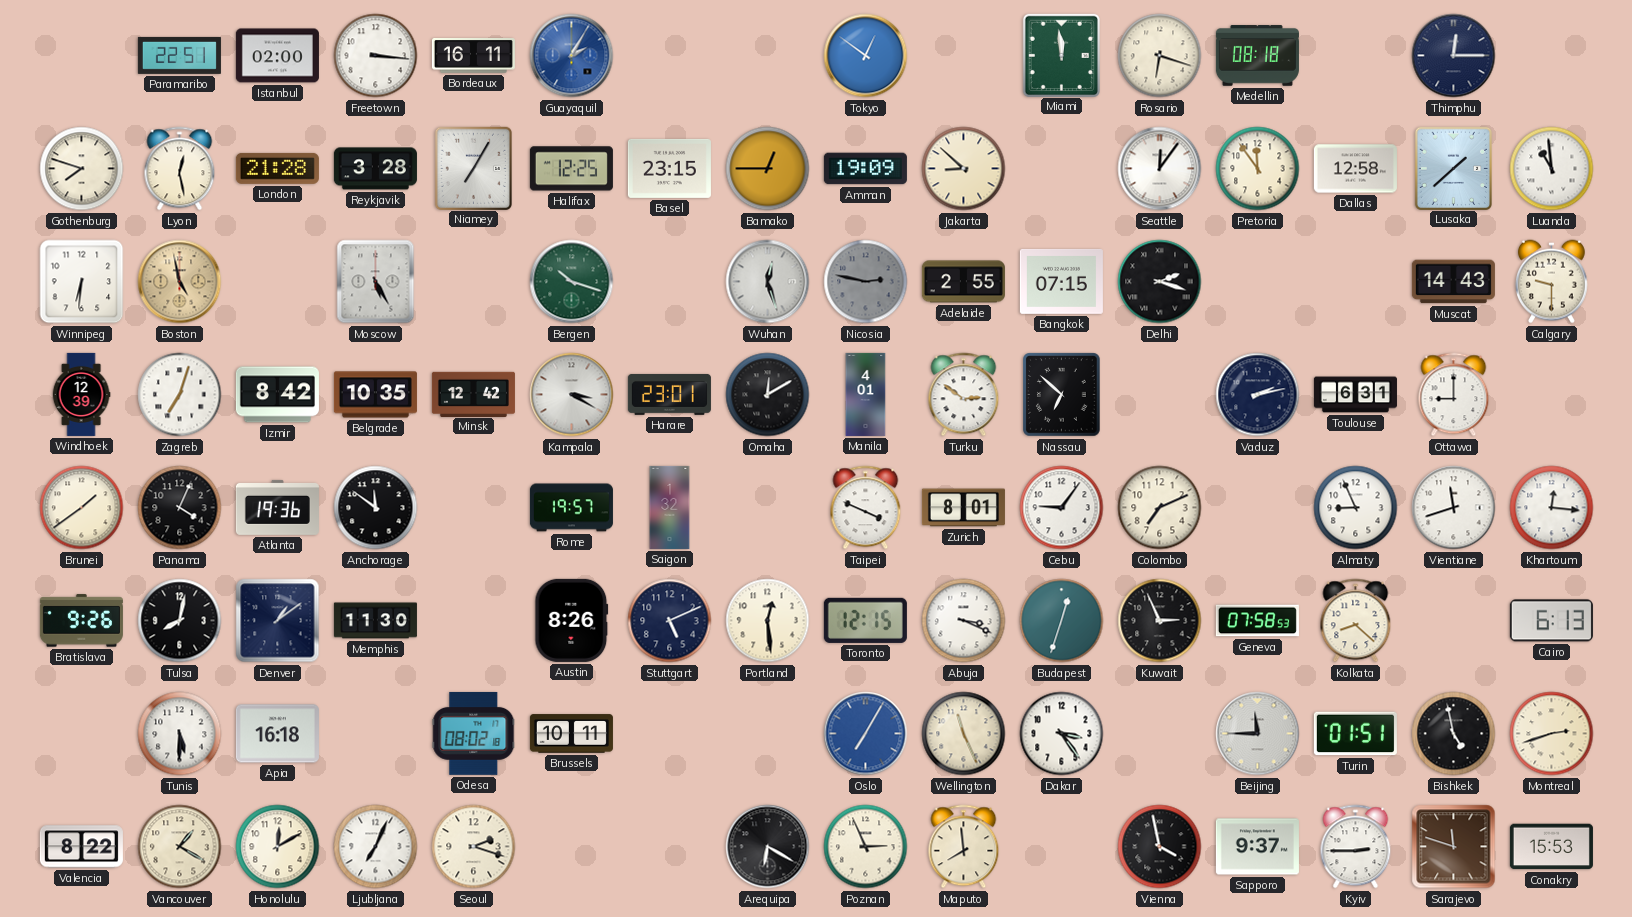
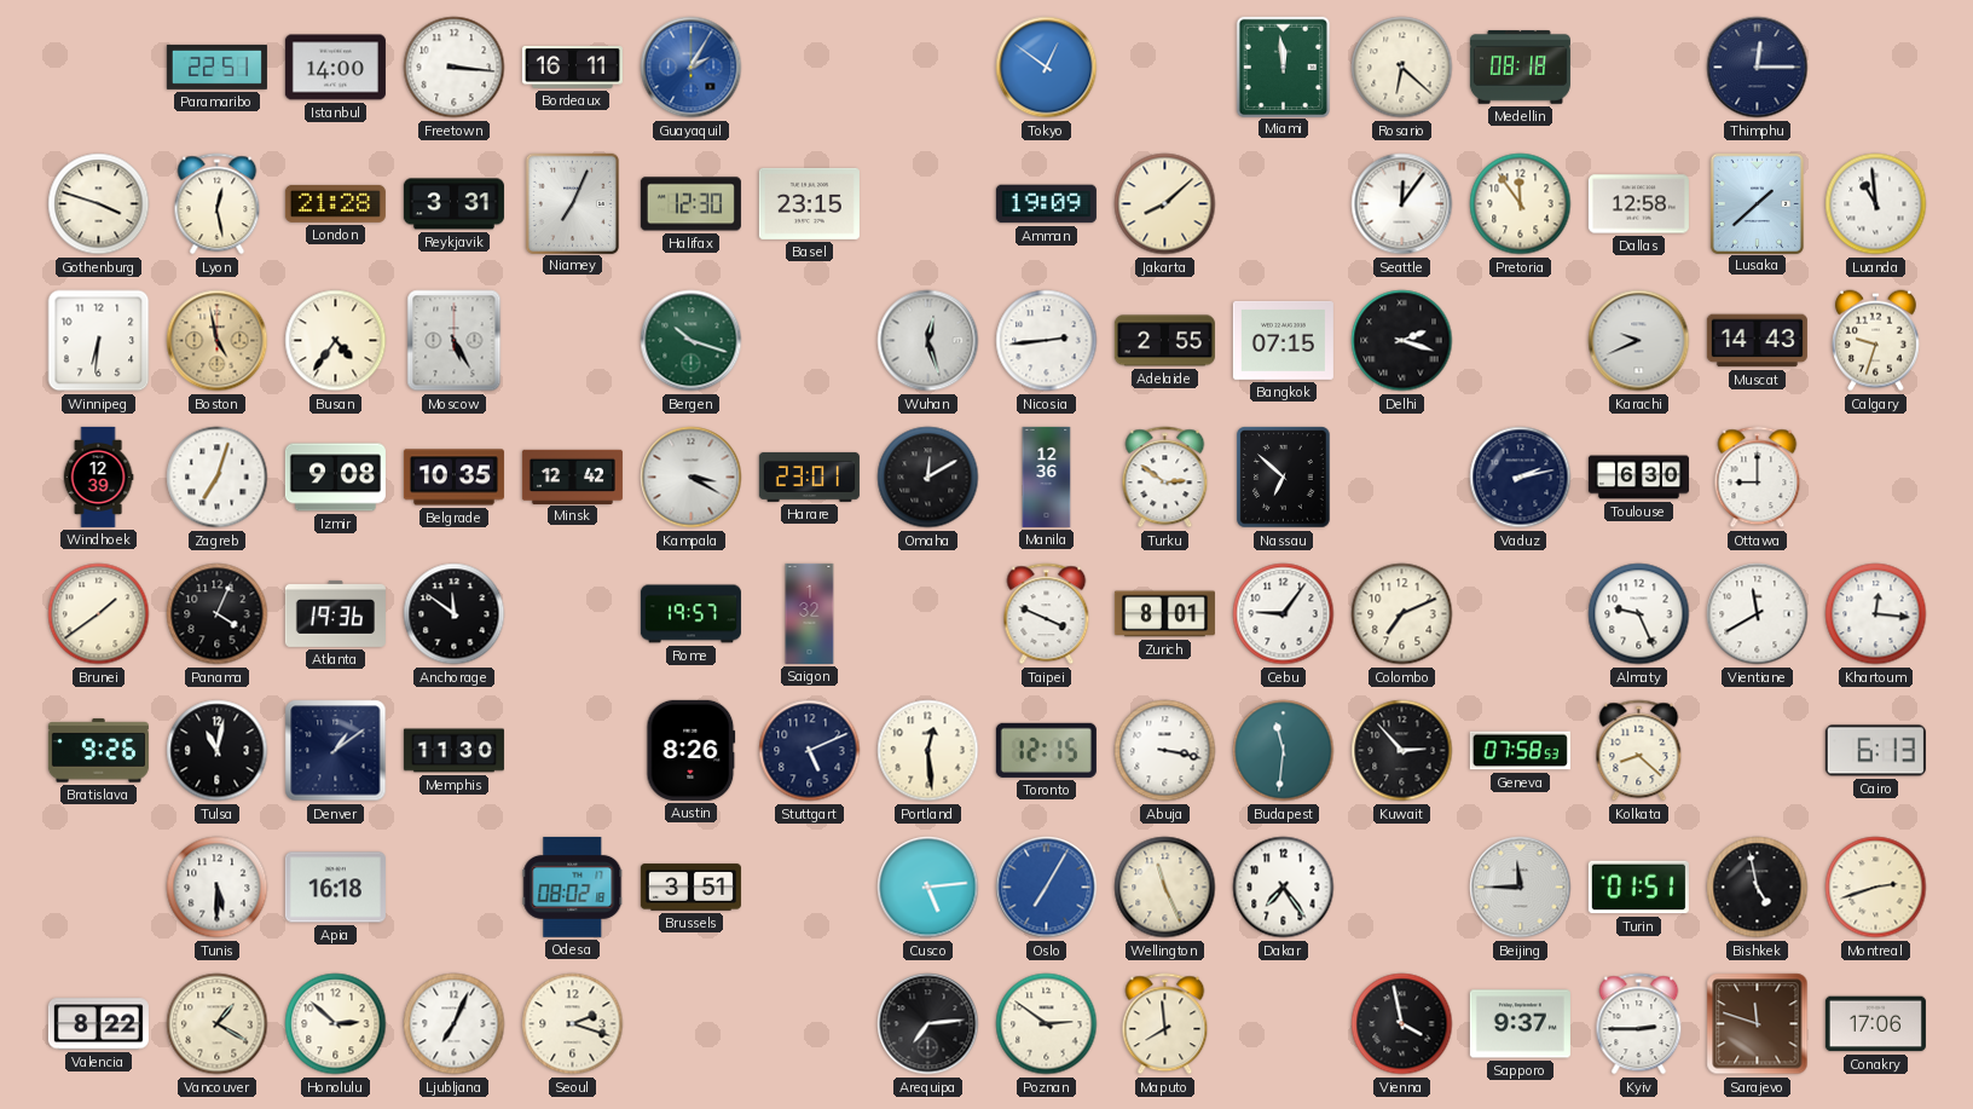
Istanbul: 02:00 -> 14:00
Rosario: 6:18 -> 6:22
Gothenburg: 7:48 -> 3:48
Reykjavik: 3:28 -> 3:31
Niamey: 7:05 -> 7:04
Halifax: 12:25 -> 12:30
Bamako: 12:45 -> none
Jakarta: 8:52 -> 8:08
Busan: none -> 4:36
Nicosia: 2:47 -> 2:44
Nicosia dial: grey -> white
Karachi: none -> 9:41
Calgary: 9:30 -> 9:33
Izmir: 8:42 -> 9:08
Manila: 4:01 -> 12:36
Toulouse: 6:31 -> 6:30
Almaty: 8:56 -> 9:26
Vientiane: 11:42 -> 11:40
Tulsa: 8:02 -> 11:02
Abuja: 3:19 -> 3:17
Budapest: 12:33 -> 11:31
Kuwait: 2:56 -> 2:53
Brussels: 10:11 -> 3:51
Cusco: none -> 5:14
Dakar: 3:24 -> 7:24
Honolulu: 12:10 -> 2:52
Arequipa: 6:20 -> 7:14
Poznan: 2:56 -> 2:51
Conakry: 15:53 -> 17:06
